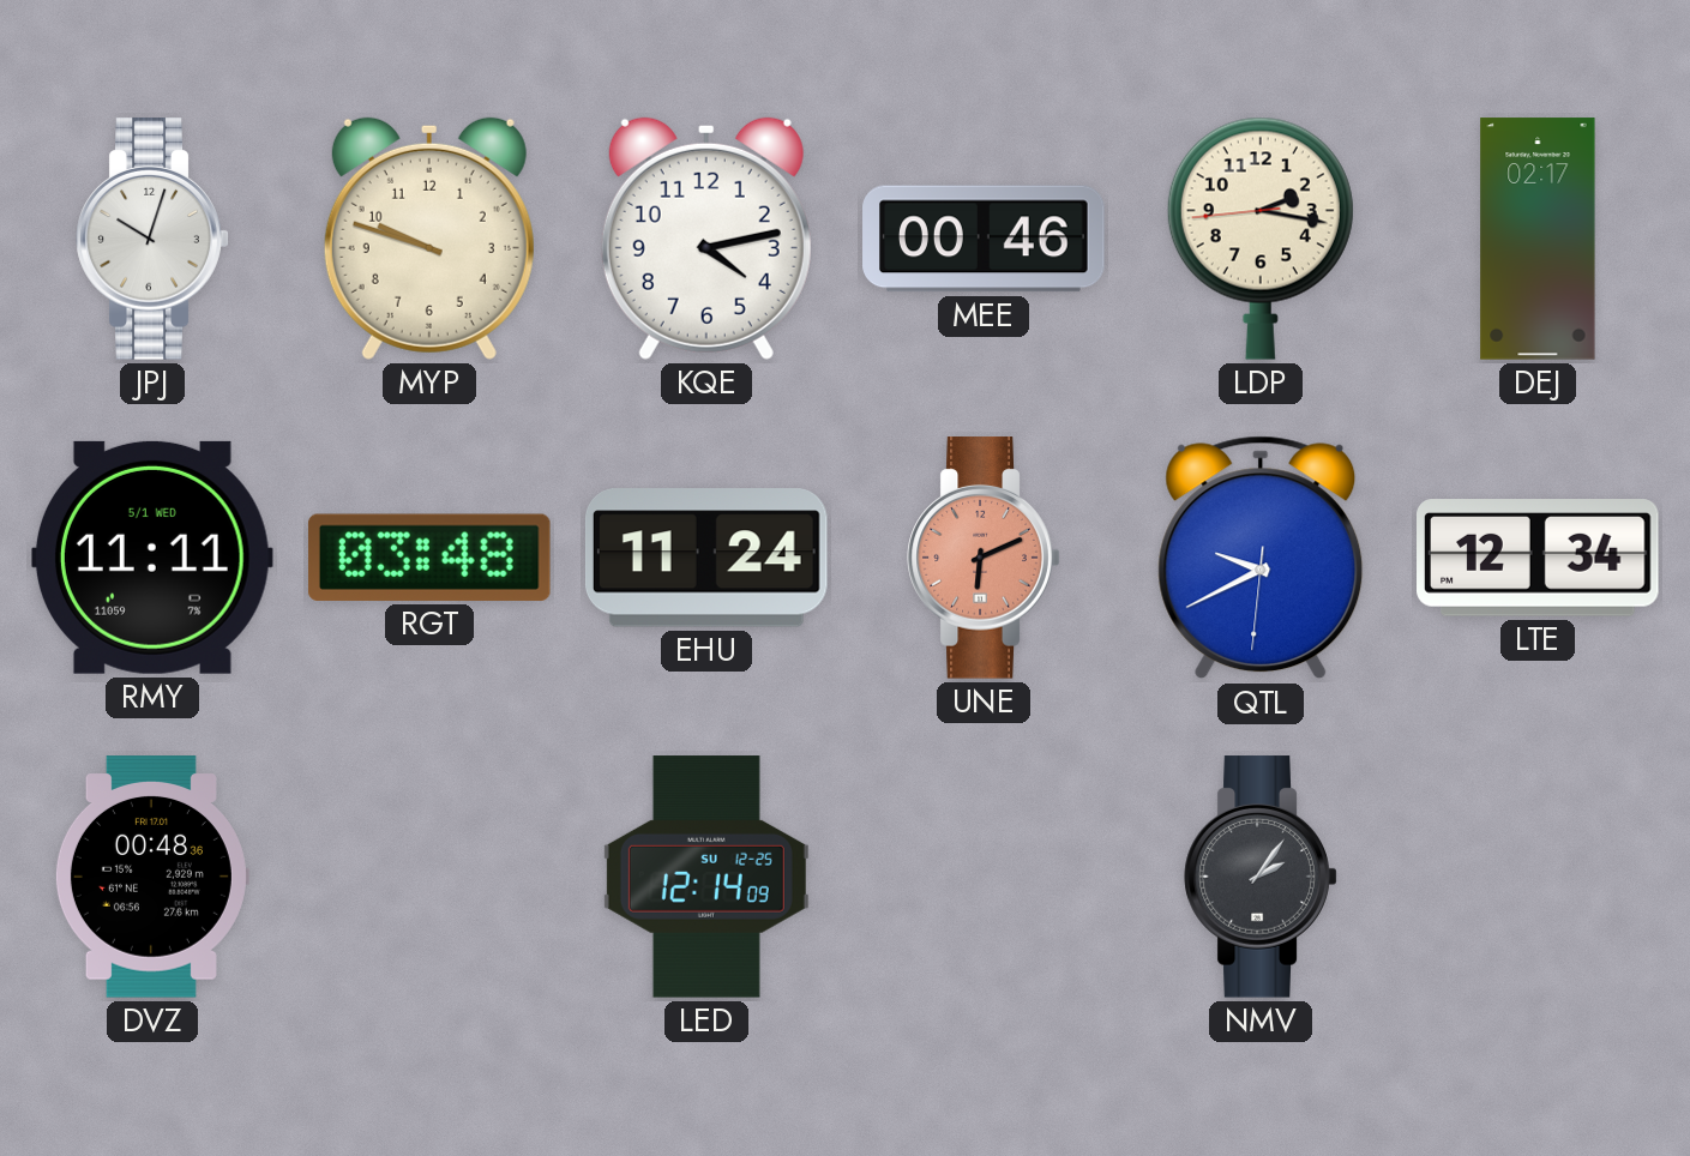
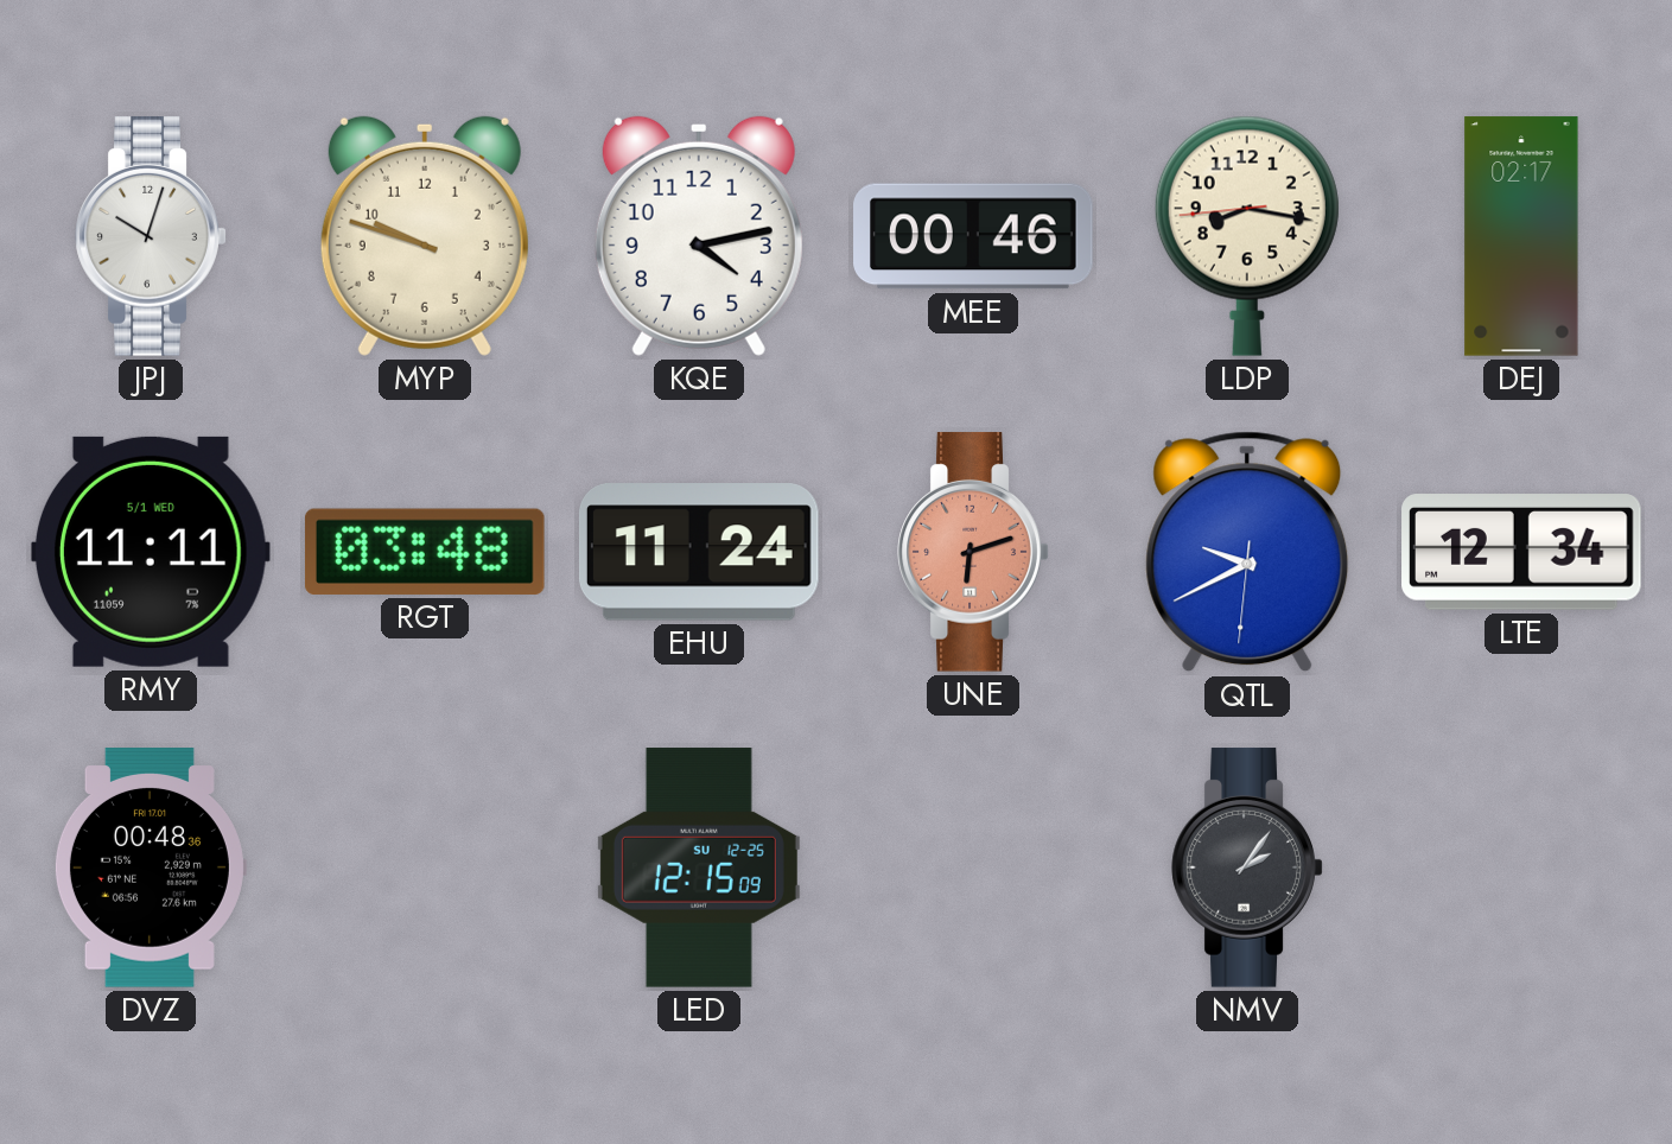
LDP: 2:16 -> 8:16
UNE: 6:11 -> 6:12
LED: 12:14 -> 12:15
